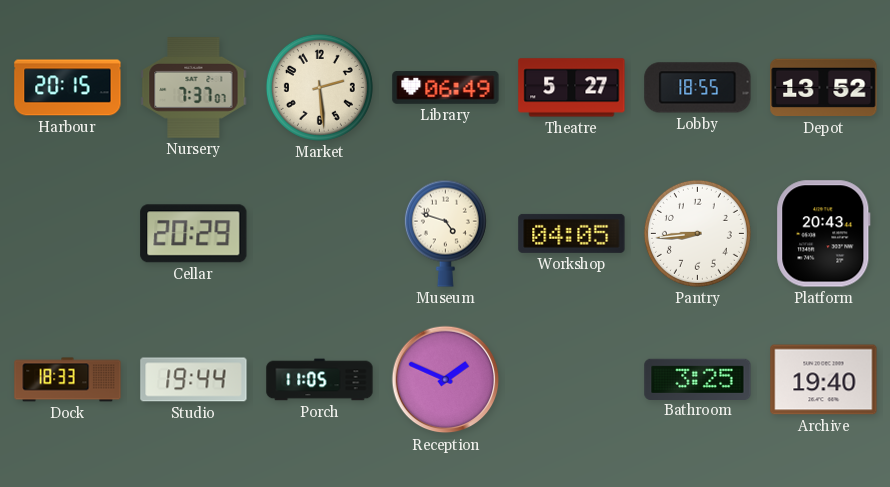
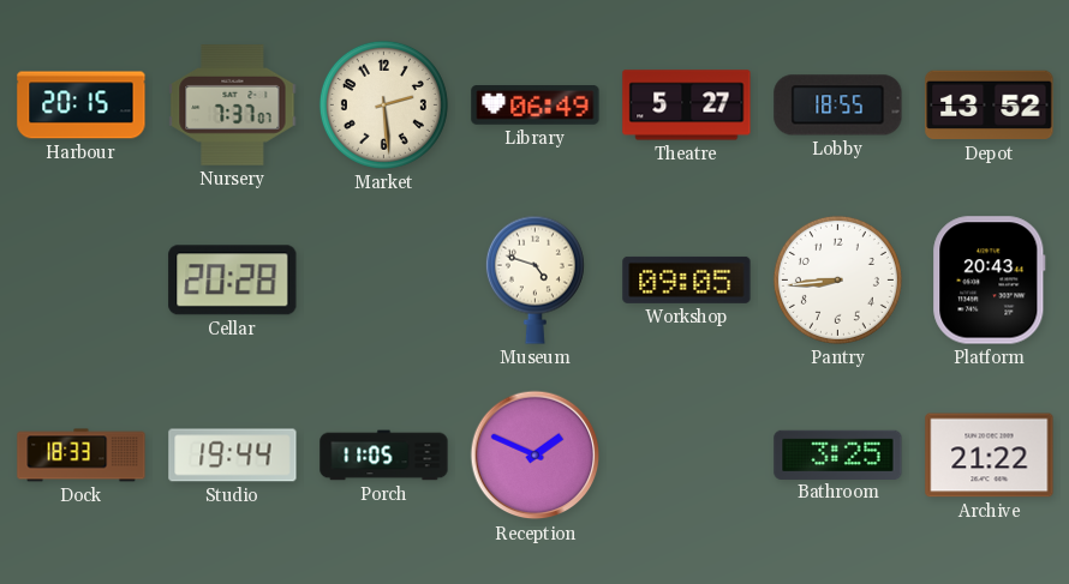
Cellar: 20:29 -> 20:28
Workshop: 04:05 -> 09:05
Archive: 19:40 -> 21:22
